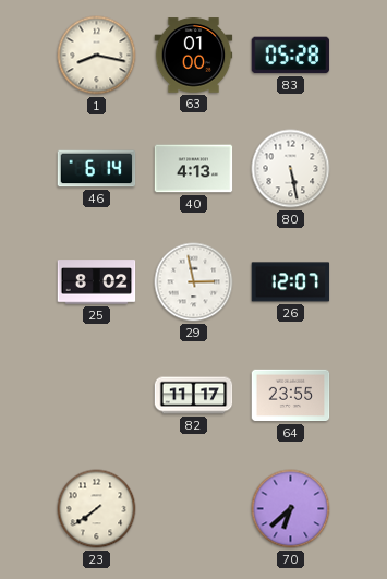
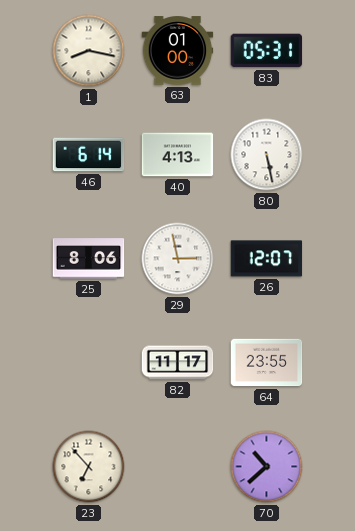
83: 05:28 -> 05:31
25: 8:02 -> 8:06
23: 7:39 -> 6:53
70: 6:38 -> 10:38
